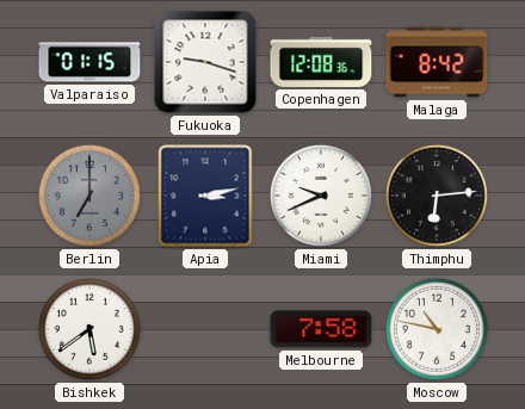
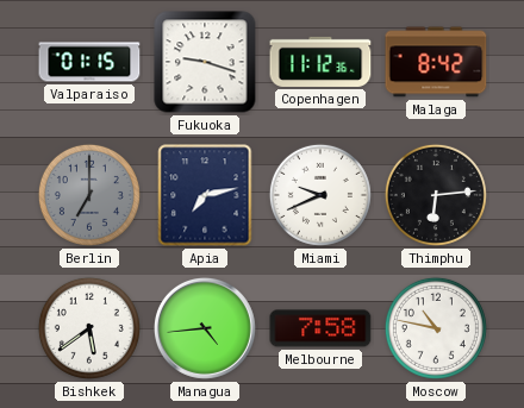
Copenhagen: 12:08 -> 11:12
Apia: 3:13 -> 7:13
Managua: none -> 4:44
